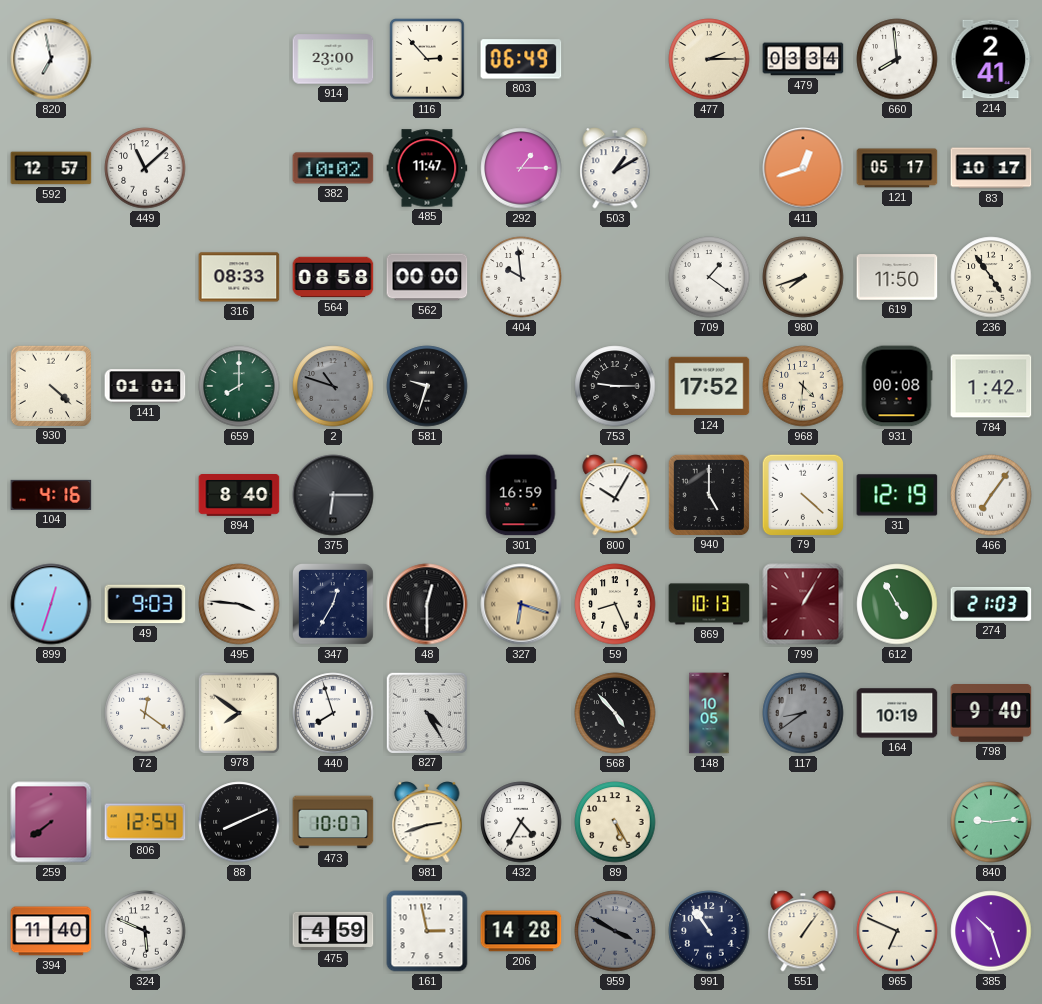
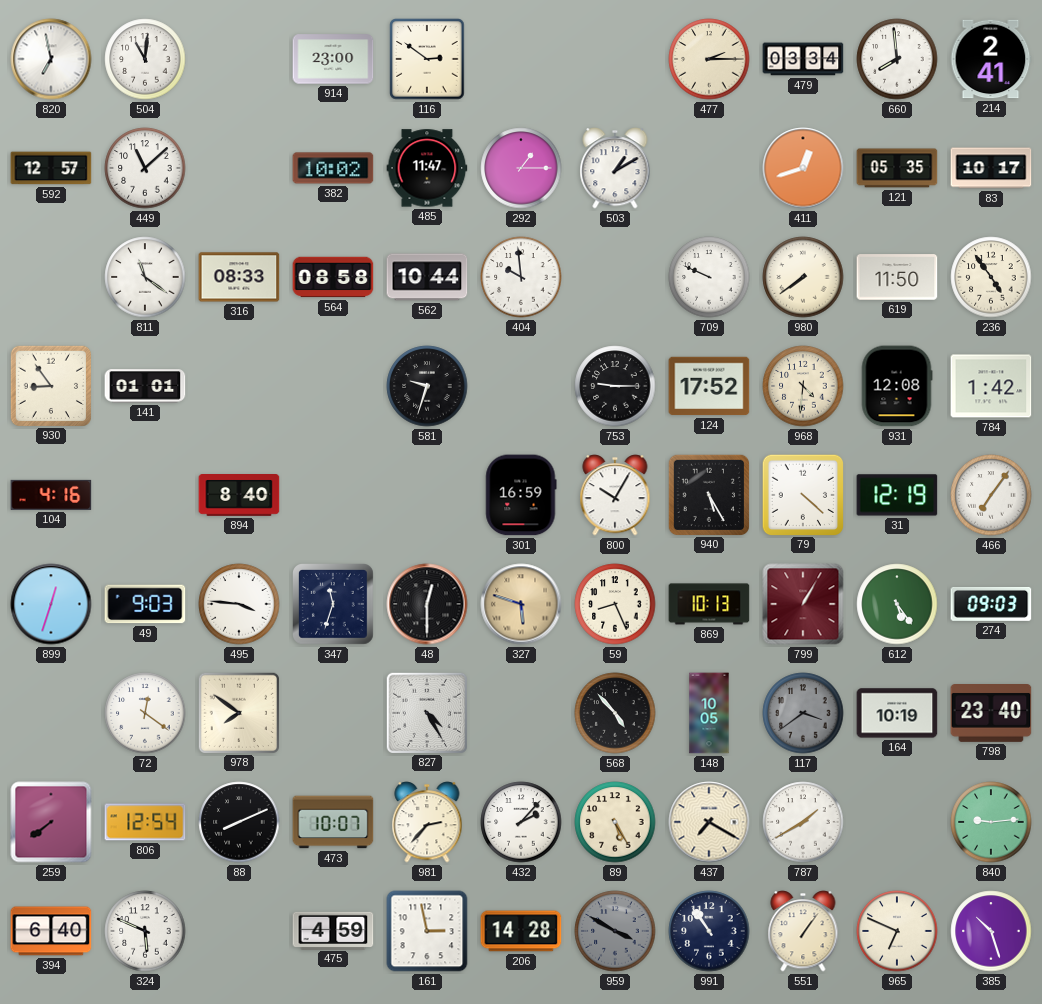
504: none -> 11:01
116: 2:53 -> 2:51
803: 06:49 -> none
121: 05:17 -> 05:35
811: none -> 11:21
562: 00:00 -> 10:44
709: 1:21 -> 9:49
980: 7:42 -> 7:39
930: 4:22 -> 8:54
659: 8:00 -> none
2: 10:48 -> none
931: 00:08 -> 12:08
375: 6:15 -> none
940: 5:00 -> 5:25
347: 12:35 -> 11:33
327: 6:18 -> 5:48
612: 4:55 -> 5:24
274: 21:03 -> 09:03
440: 7:57 -> none
117: 8:39 -> 3:39
798: 9:40 -> 23:40
981: 2:42 -> 2:37
432: 4:35 -> 2:07
437: none -> 7:20
787: none -> 1:40
394: 11:40 -> 6:40
